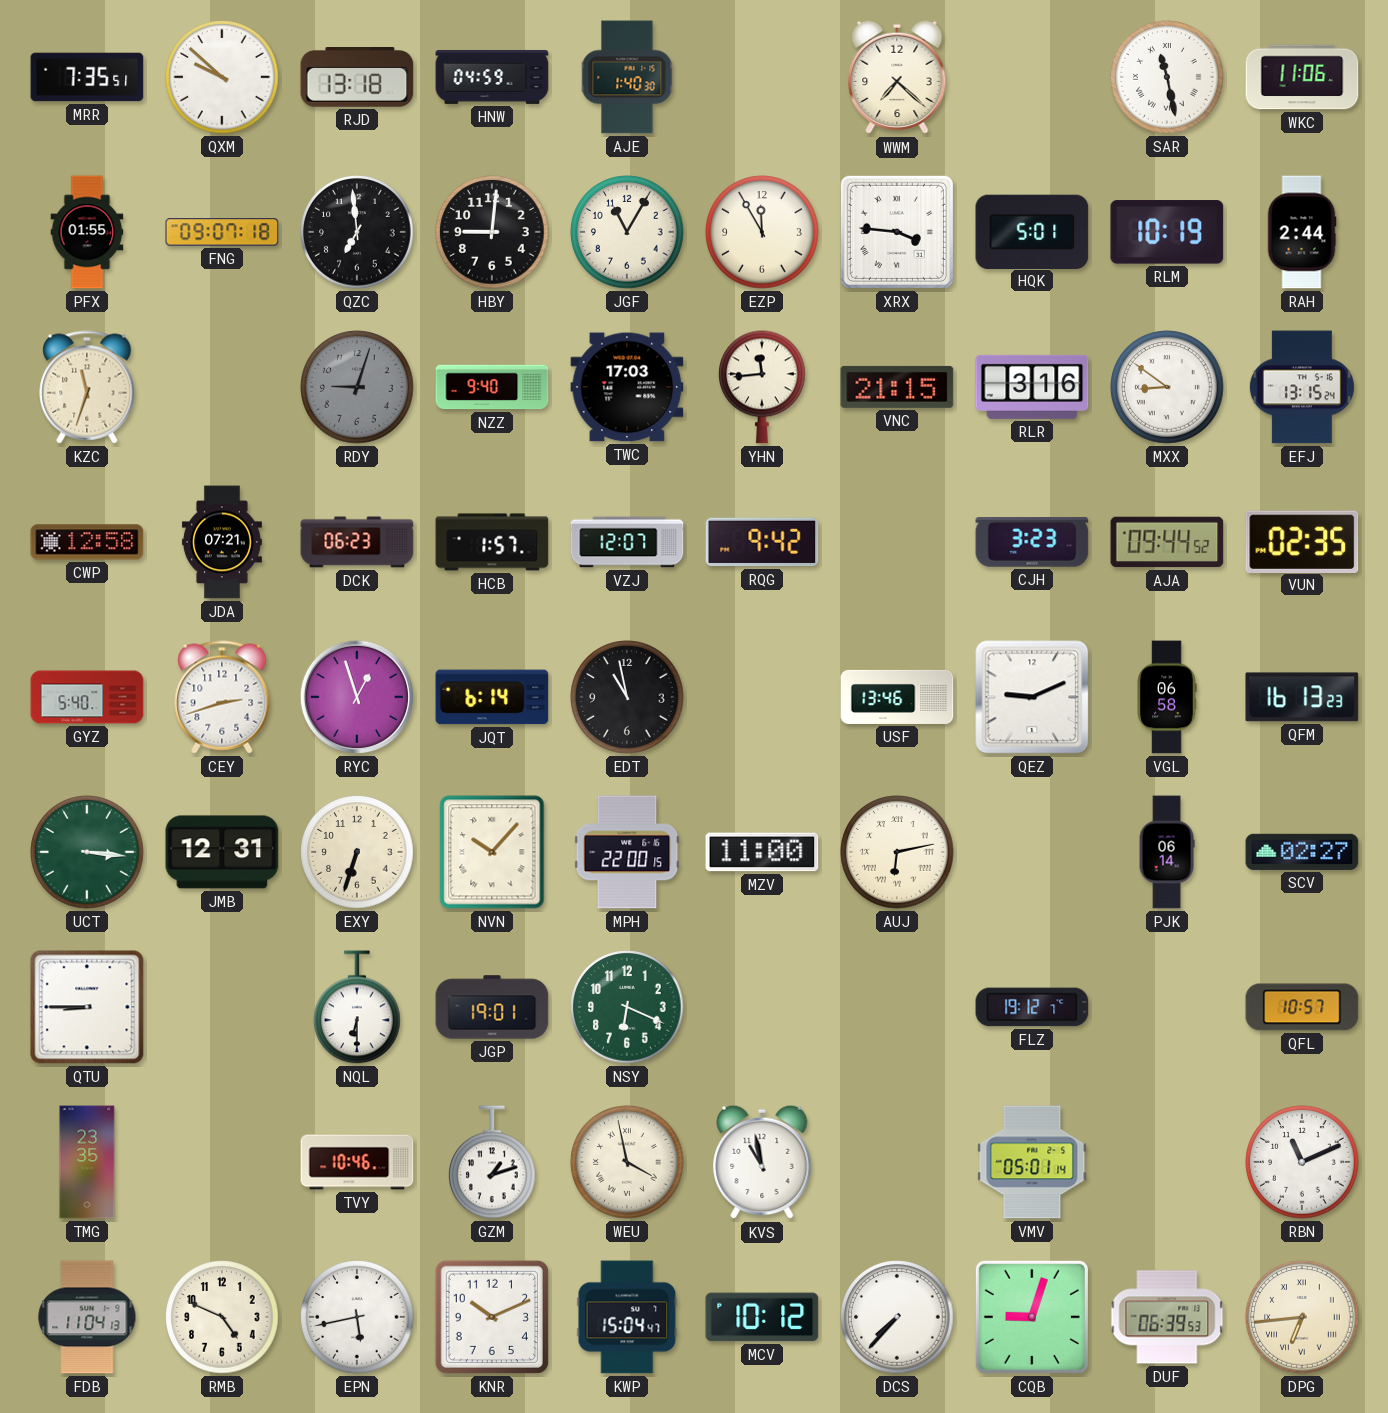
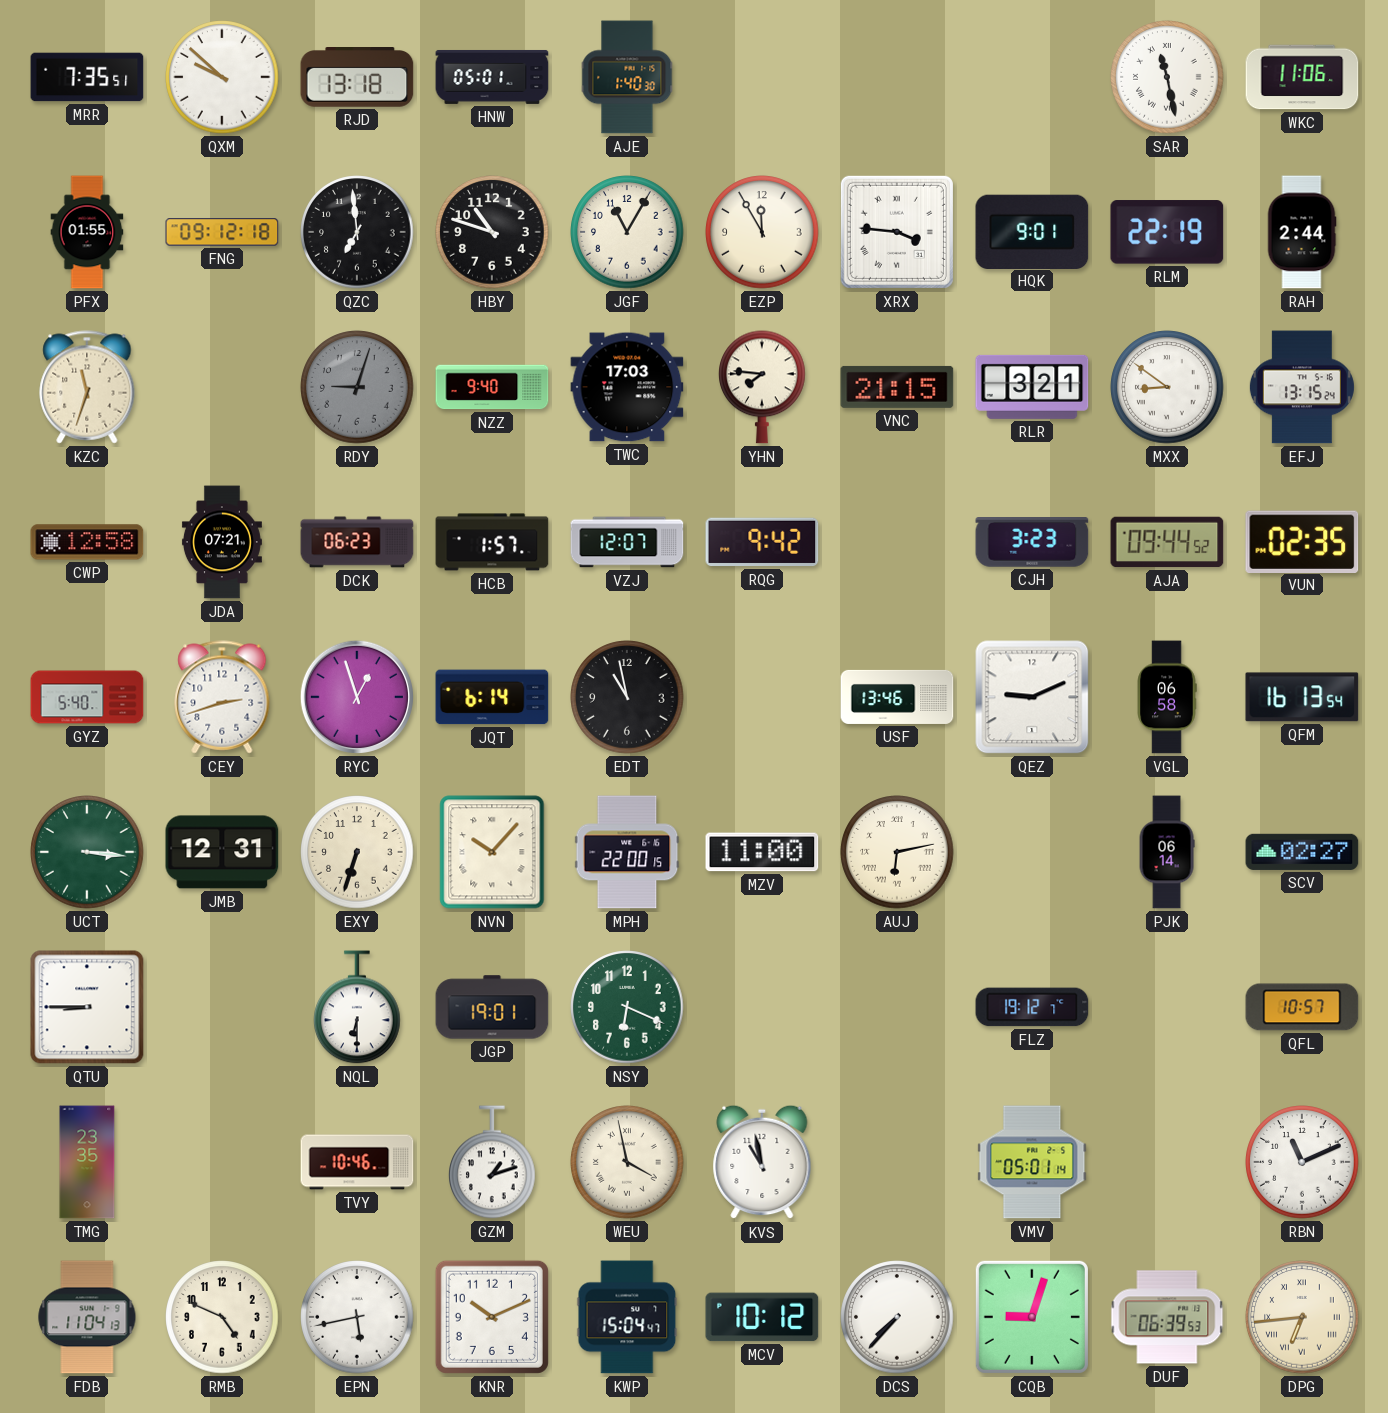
HNW: 04:59 -> 05:01
WWM: 7:22 -> none
FNG: 09:07 -> 09:12
HBY: 9:01 -> 10:48
HQK: 5:01 -> 9:01
RLM: 10:19 -> 22:19
YHN: 11:44 -> 7:46
RLR: 3:16 -> 3:21
QFM: 16:13:23 -> 16:13:54
